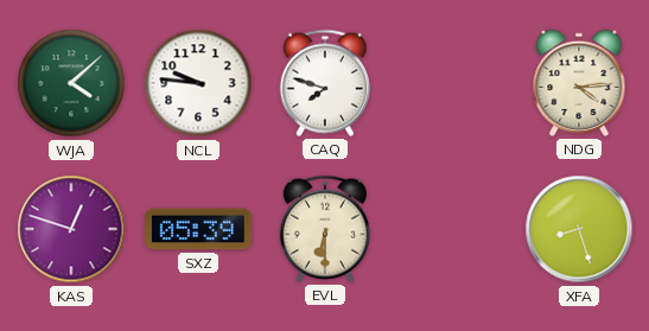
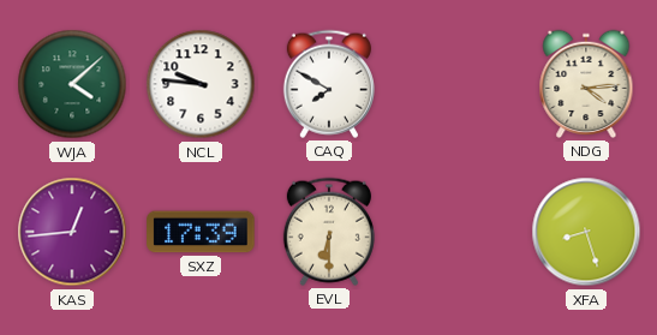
CAQ: 7:48 -> 7:50
KAS: 12:48 -> 12:44
SXZ: 05:39 -> 17:39
